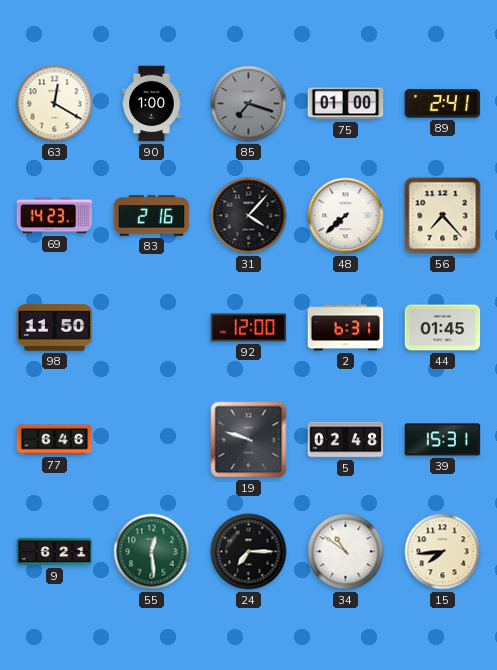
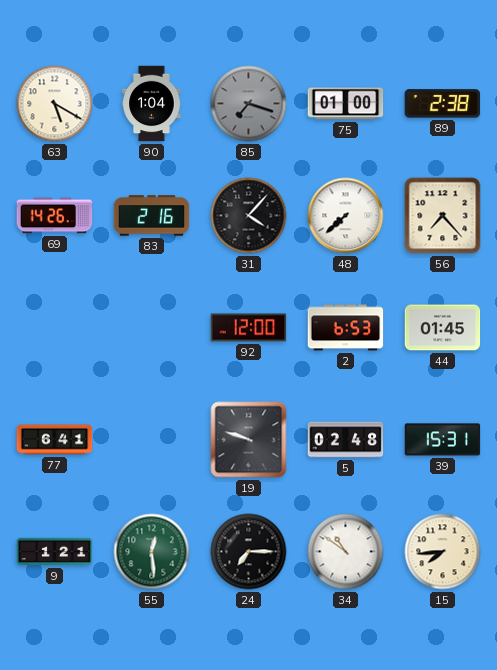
63: 12:20 -> 5:20
90: 1:00 -> 1:04
89: 2:41 -> 2:38
69: 14:23 -> 14:26
98: 11:50 -> none
2: 6:31 -> 6:53
77: 6:46 -> 6:41
9: 6:21 -> 1:21
